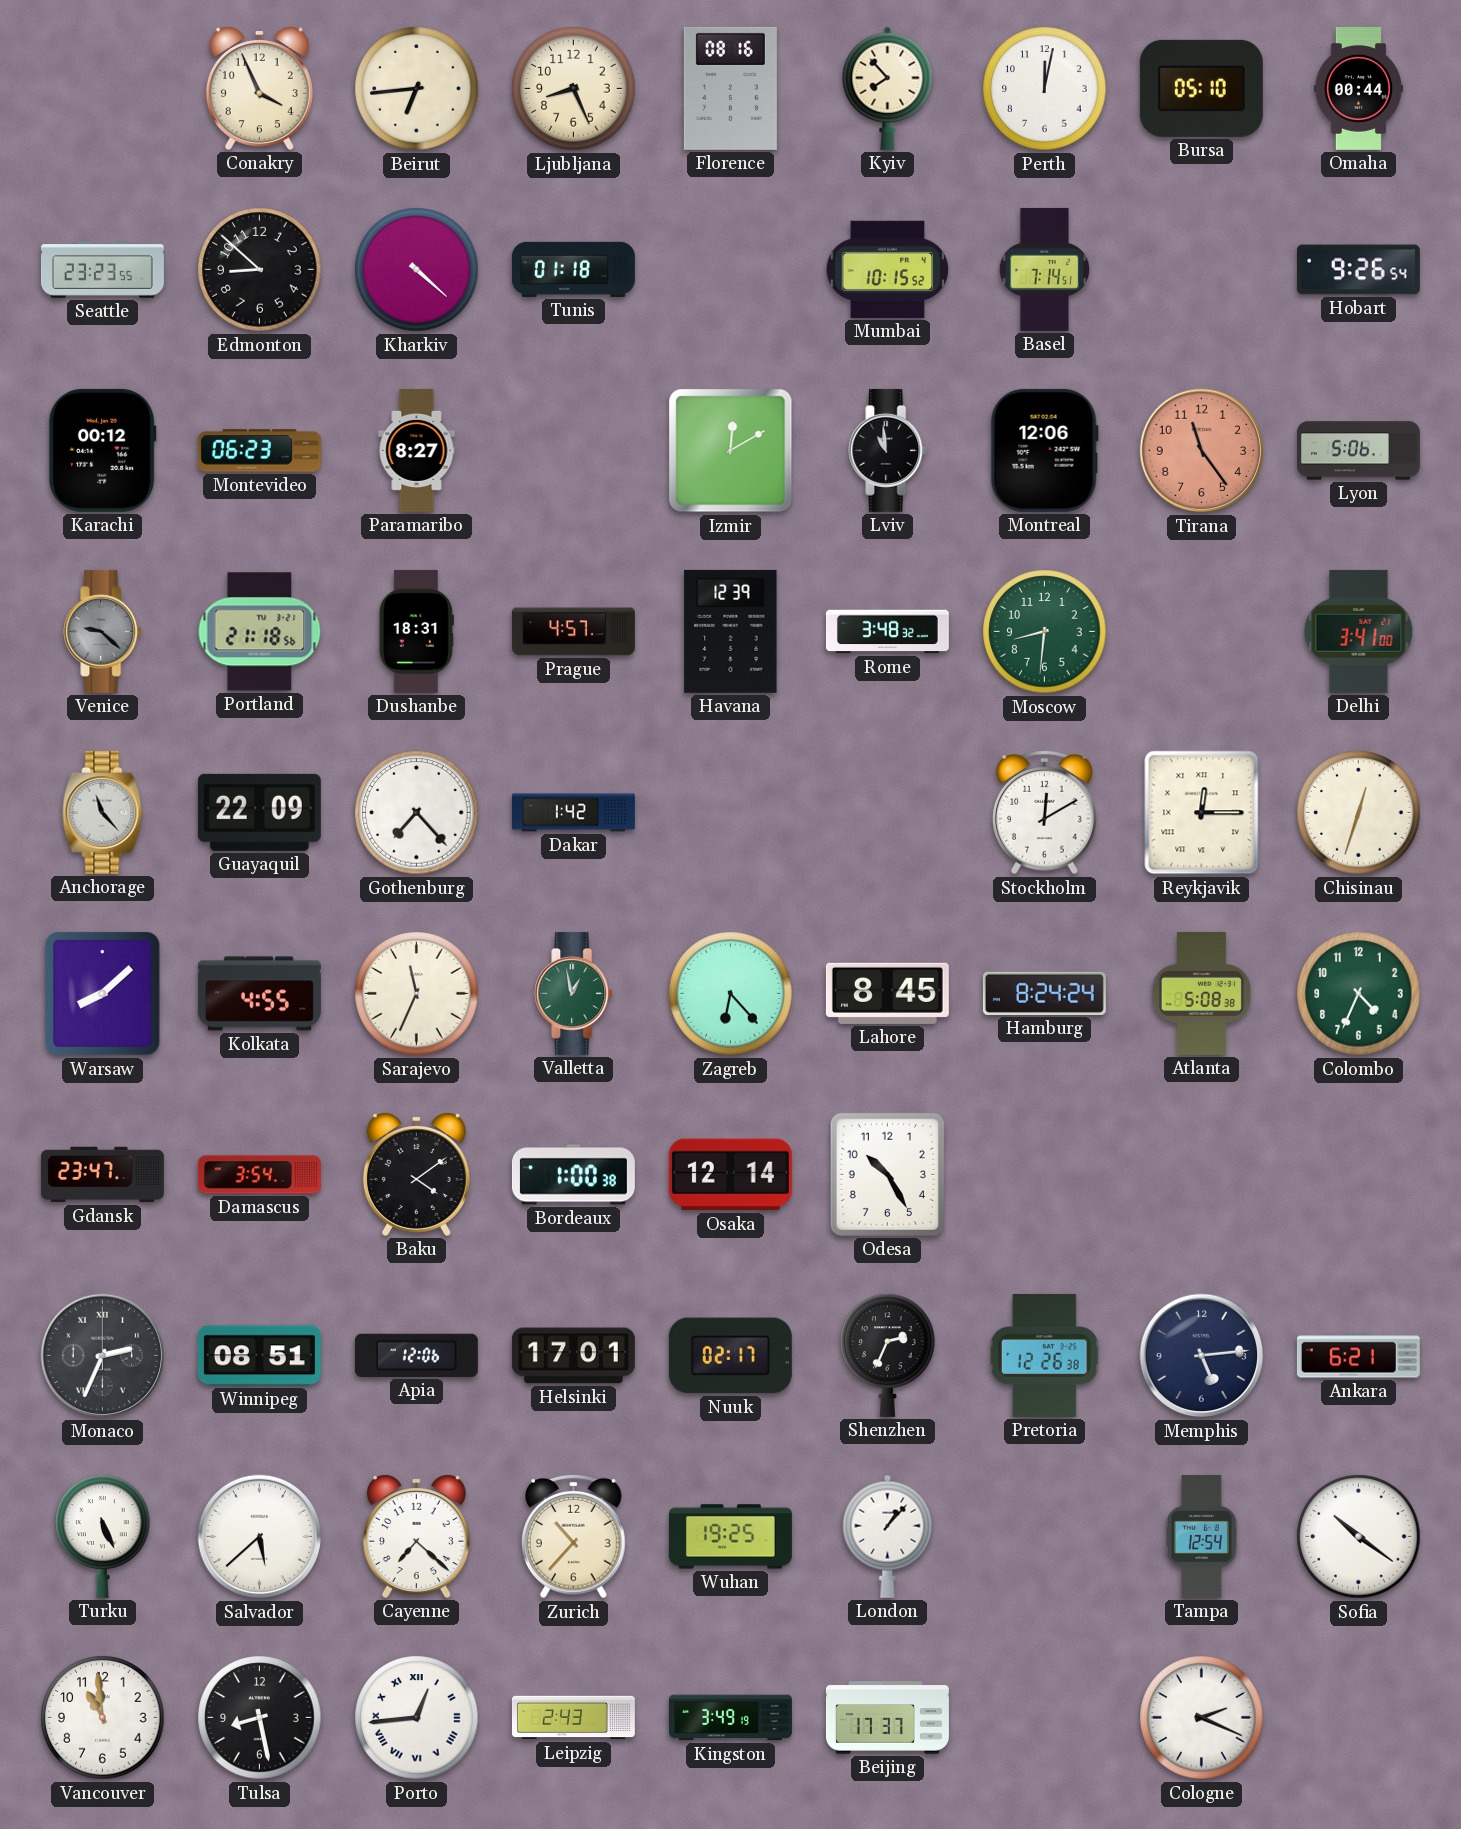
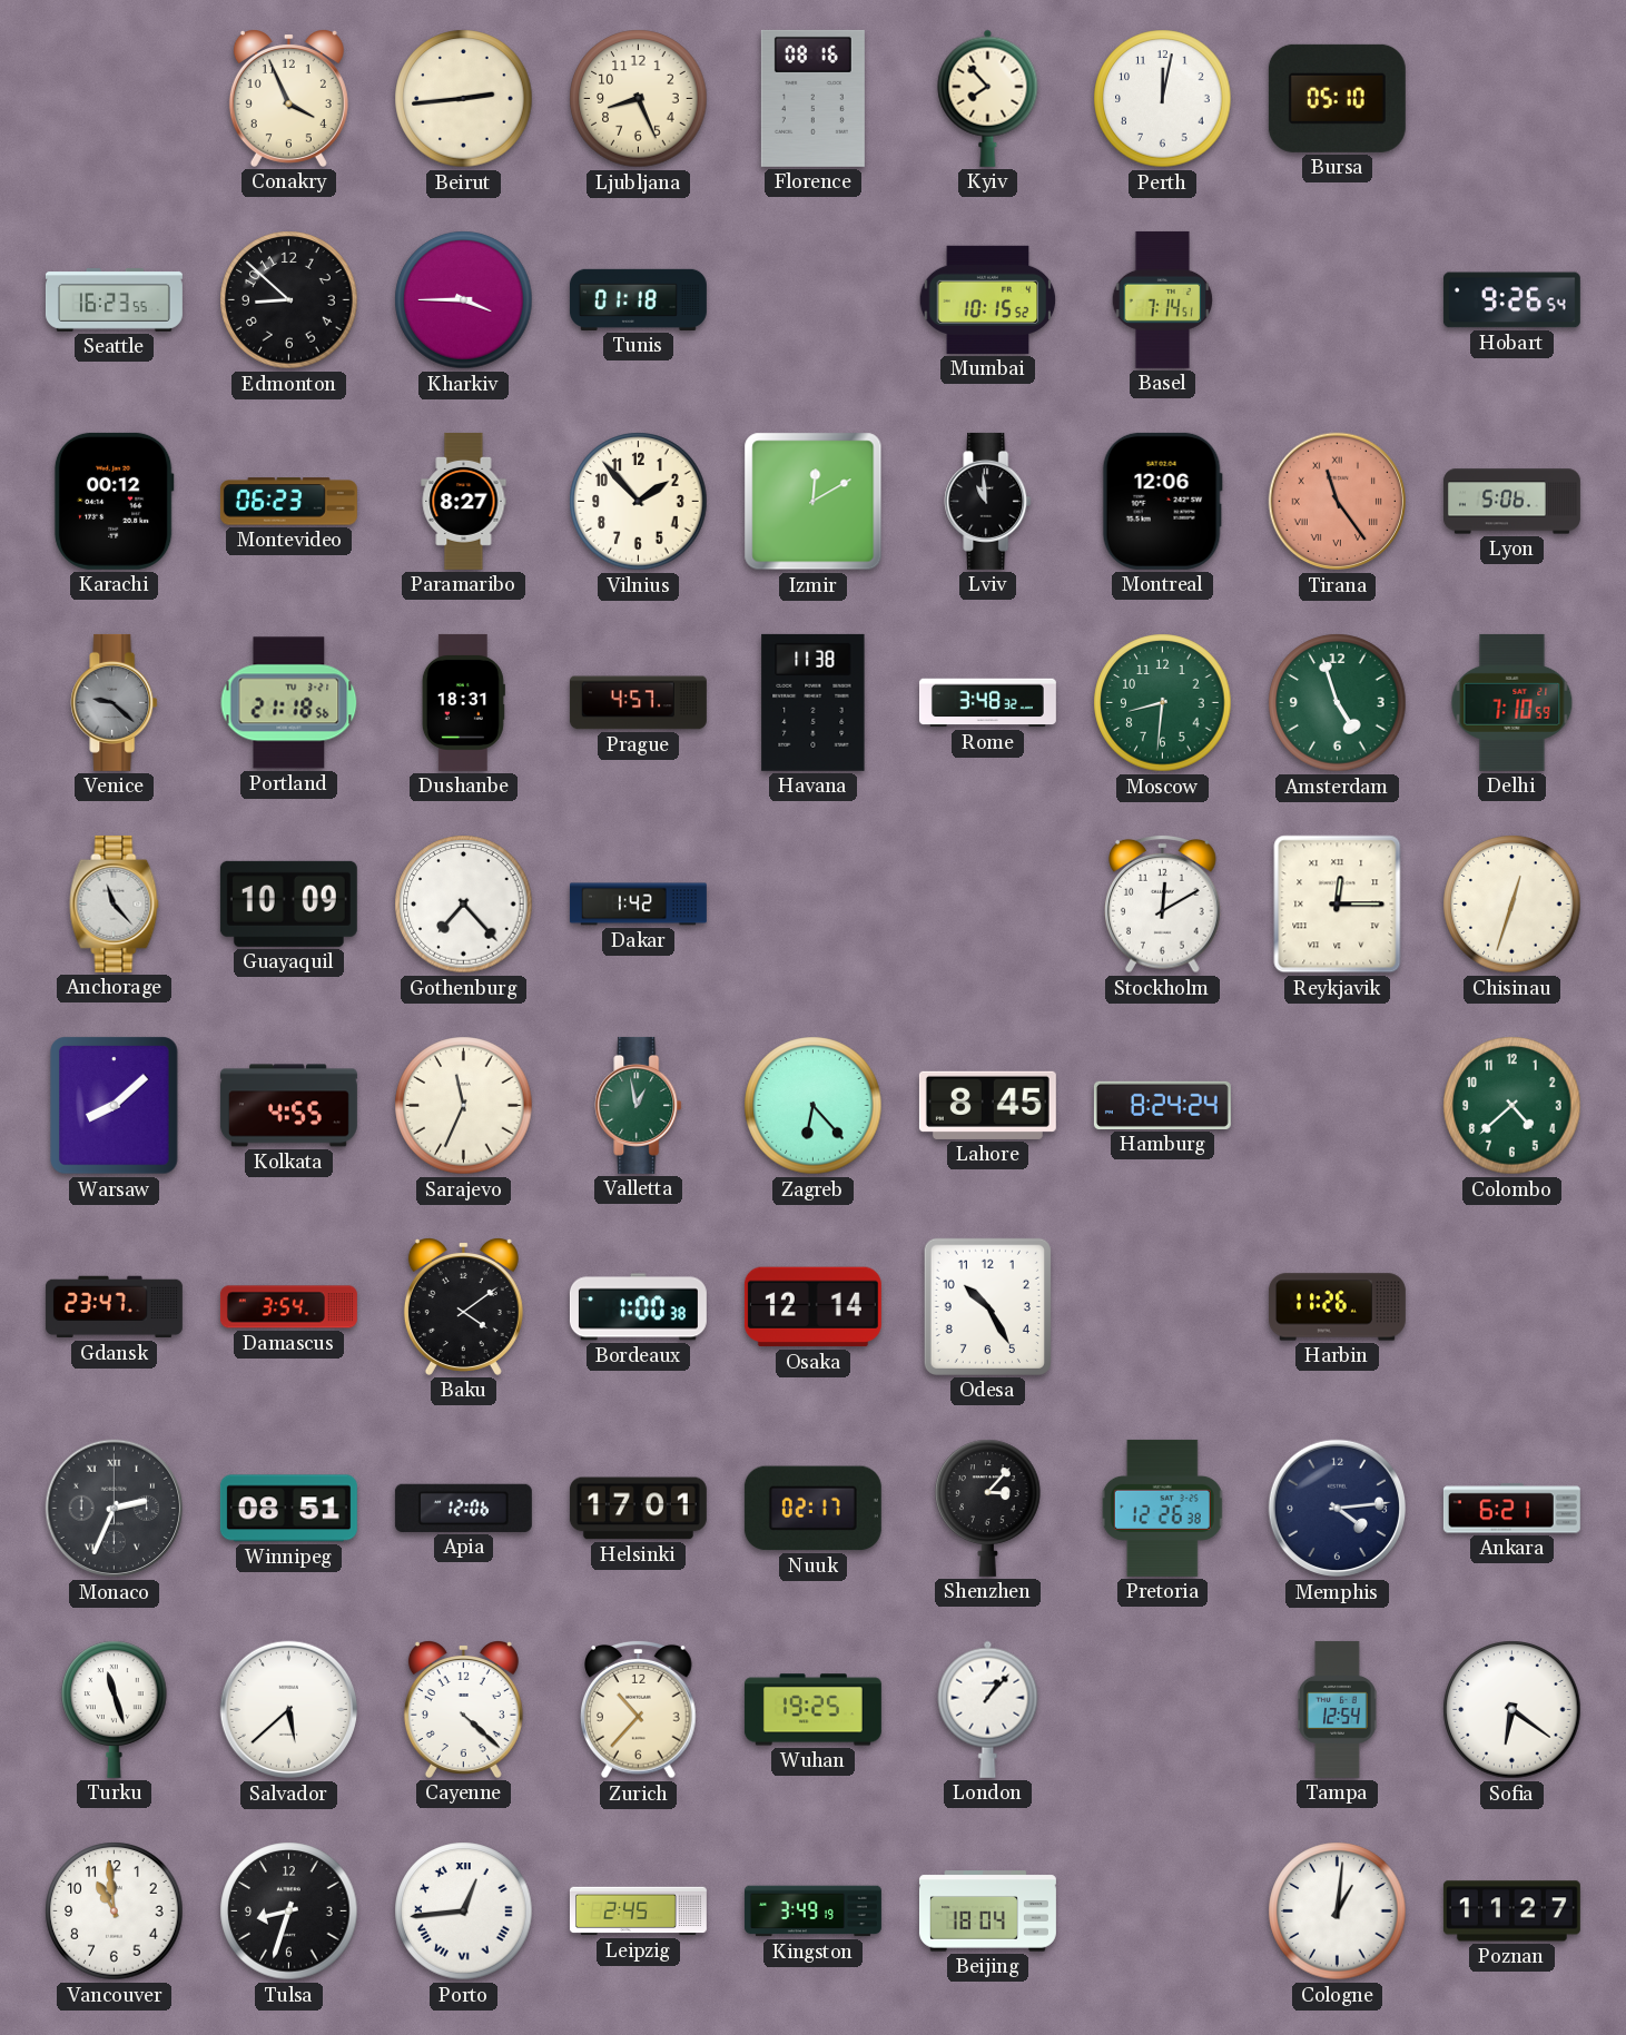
Beirut: 6:44 -> 2:44
Omaha: 00:44 -> none
Seattle: 23:23 -> 16:23
Kharkiv: 4:22 -> 3:45
Vilnius: none -> 1:53
Tirana numerals: Arabic -> Roman
Havana: 12:39 -> 11:38
Amsterdam: none -> 4:57
Delhi: 3:41 -> 7:10
Guayaquil: 22:09 -> 10:09
Atlanta: 5:08 -> none
Colombo: 4:34 -> 4:38
Harbin: none -> 11:26
Shenzhen: 2:34 -> 3:07
Memphis: 5:14 -> 4:14
Turku: 5:26 -> 11:27
Cayenne: 7:22 -> 4:22
Sofia: 10:21 -> 6:21
Tulsa: 8:28 -> 8:33
Leipzig: 2:43 -> 2:45
Beijing: 17:37 -> 18:04
Cologne: 2:19 -> 1:01
Poznan: none -> 11:27
